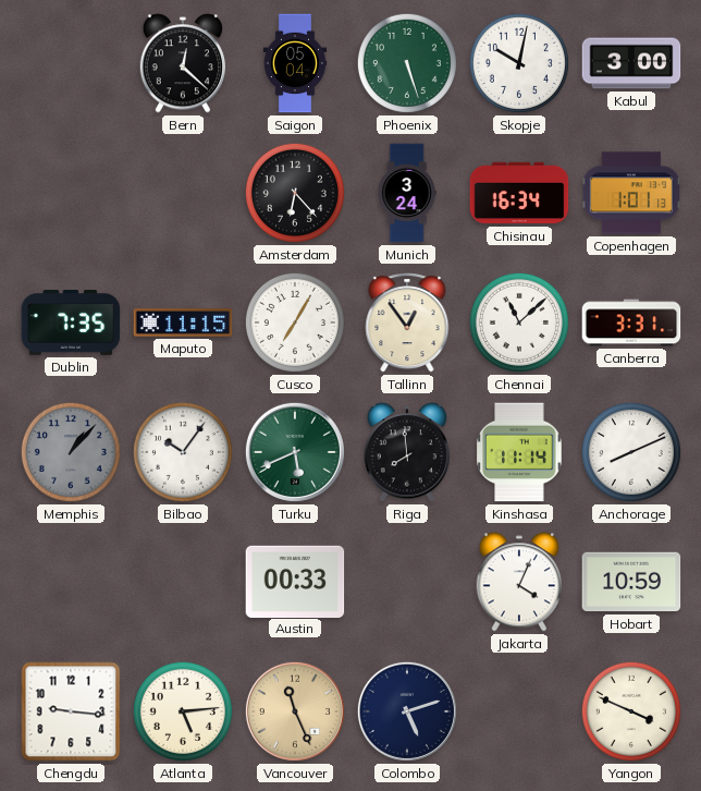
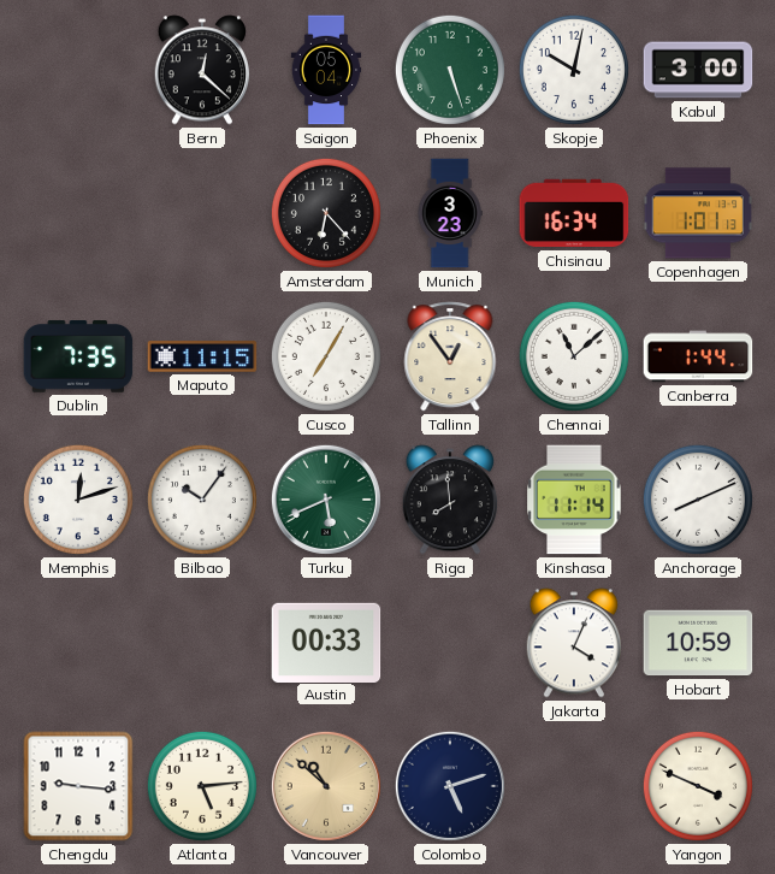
Munich: 3:24 -> 3:23
Canberra: 3:31 -> 1:44
Memphis: 1:07 -> 12:12
Memphis dial: grey -> white
Vancouver: 11:26 -> 10:52
